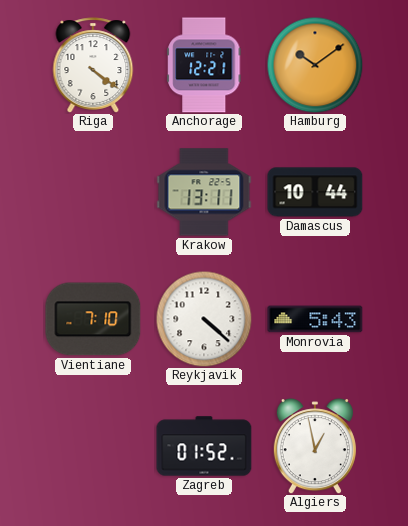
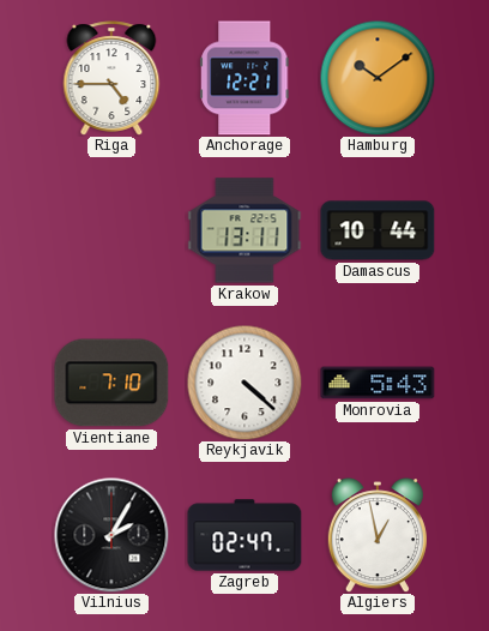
Riga: 4:21 -> 4:45
Vilnius: none -> 2:05
Zagreb: 01:52 -> 02:47
